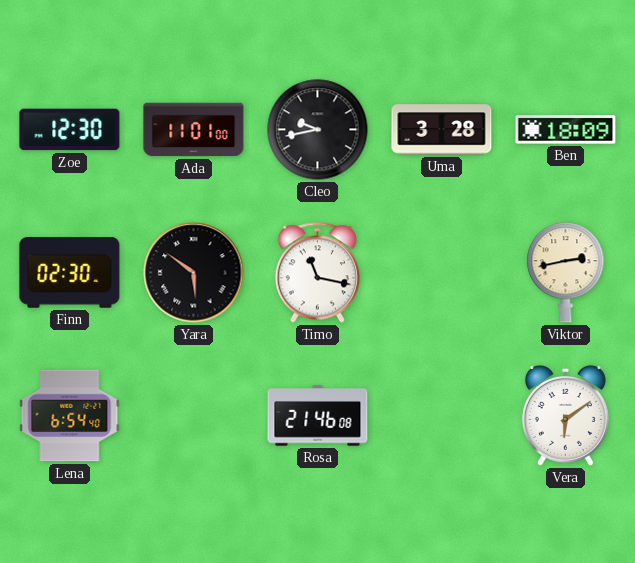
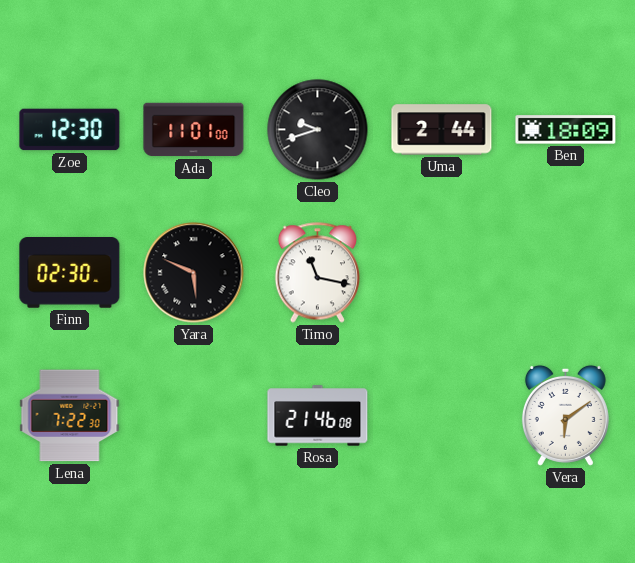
Cleo: 9:43 -> 9:42
Uma: 3:28 -> 2:44
Yara: 5:51 -> 5:49
Viktor: 2:43 -> none
Lena: 6:54 -> 7:22
